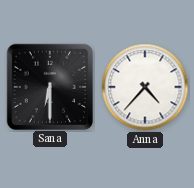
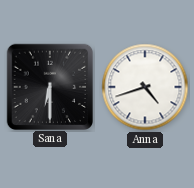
Anna: 4:37 -> 4:42
